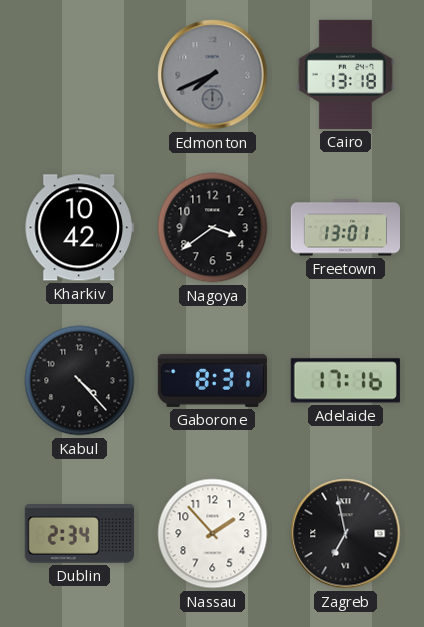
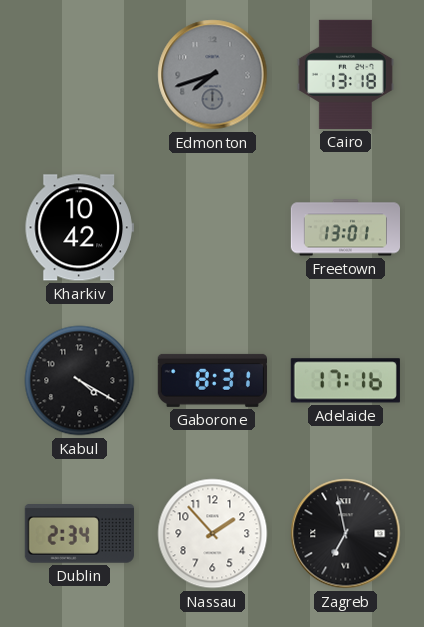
Edmonton: 7:41 -> 7:42
Nagoya: 3:39 -> none
Kabul: 4:23 -> 4:20
